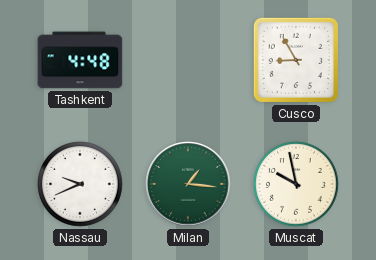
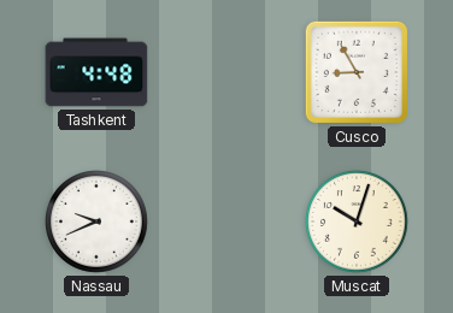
Milan: 1:16 -> none
Muscat: 9:58 -> 10:03
